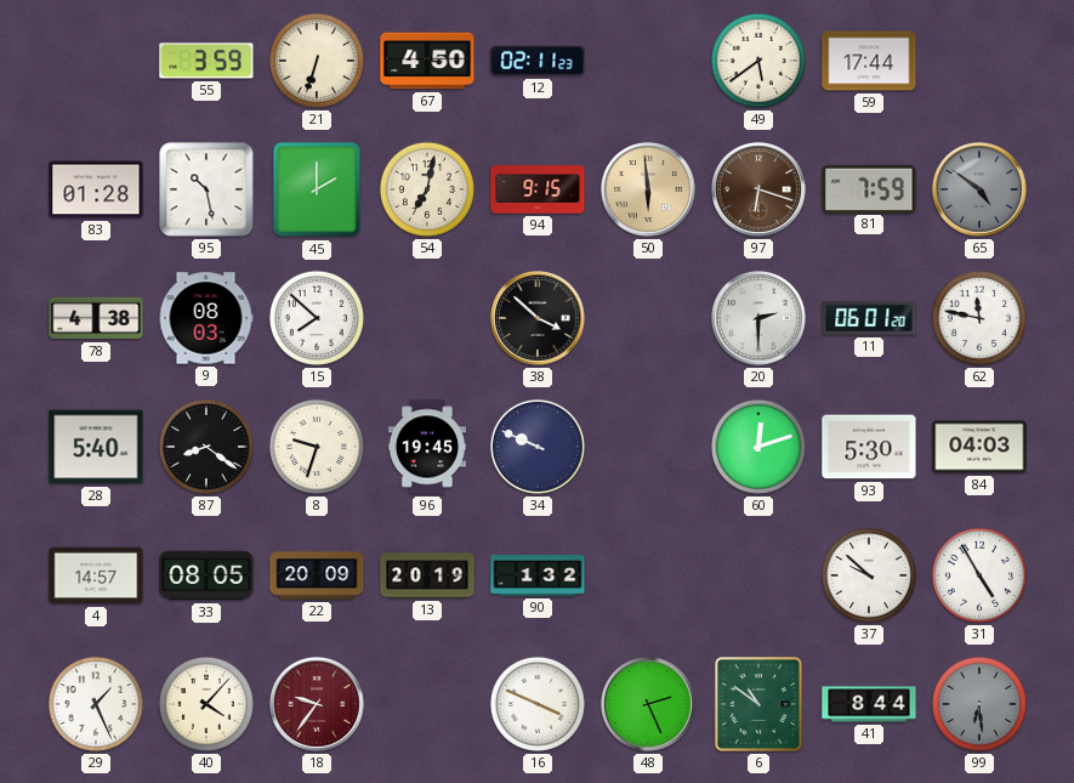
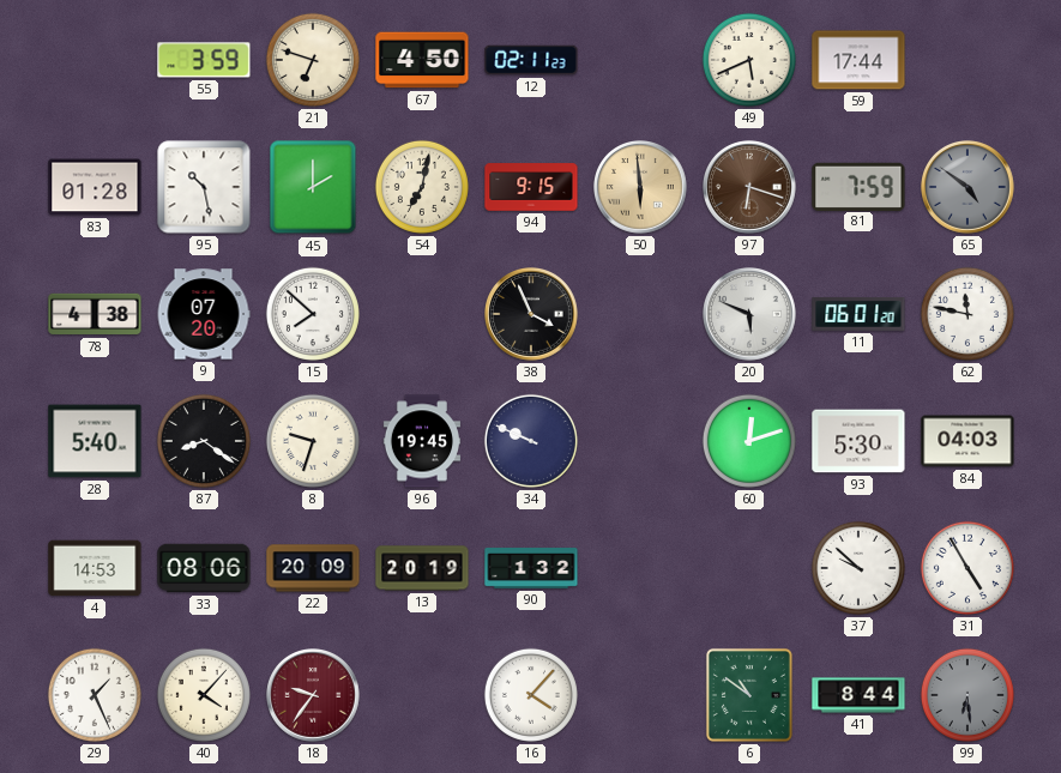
21: 6:33 -> 6:48
49: 5:39 -> 5:41
9: 08:03 -> 07:20
38: 3:52 -> 3:56
20: 2:30 -> 5:49
4: 14:57 -> 14:53
33: 08:05 -> 08:06
16: 3:49 -> 4:07
48: 2:26 -> none
